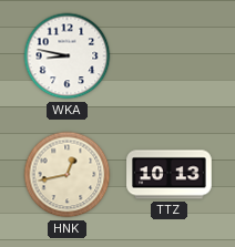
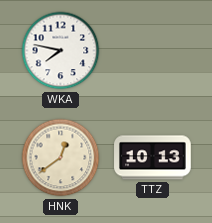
WKA: 8:47 -> 7:47
HNK: 12:43 -> 12:39
